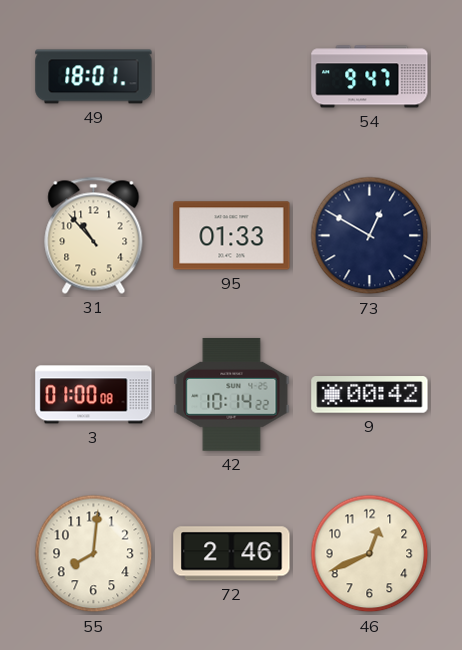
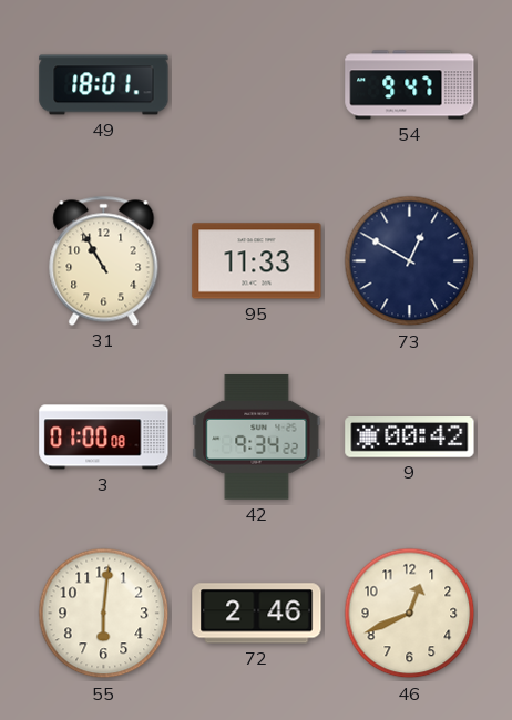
31: 10:53 -> 10:55
95: 01:33 -> 11:33
42: 10:14 -> 9:34
55: 8:01 -> 6:01
